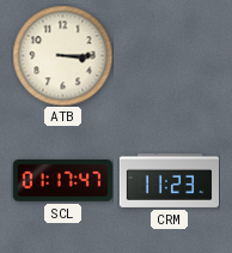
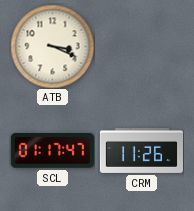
ATB: 3:15 -> 3:19
CRM: 11:23 -> 11:26
